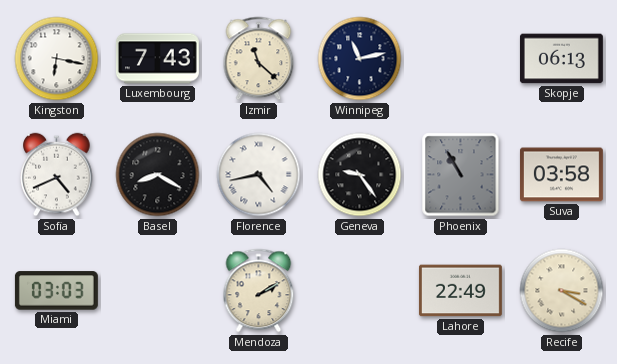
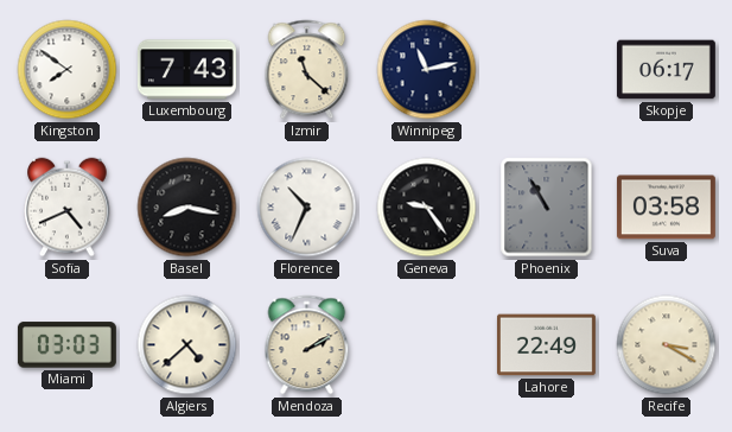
Kingston: 6:17 -> 7:51
Skopje: 06:13 -> 06:17
Basel: 8:20 -> 8:17
Florence: 4:43 -> 10:34
Algiers: none -> 4:38
